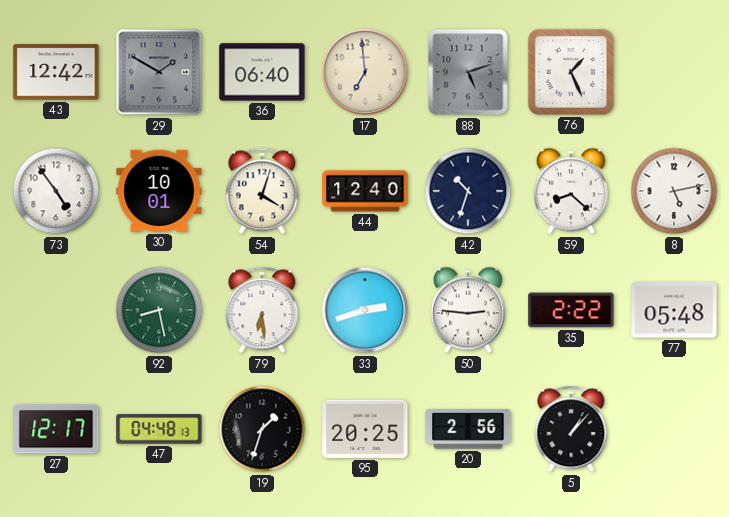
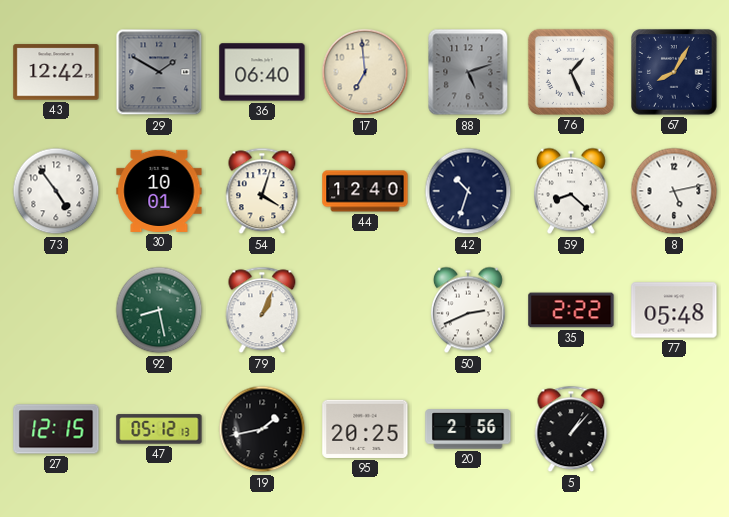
67: none -> 8:05
79: 6:29 -> 1:04
33: 2:42 -> none
50: 2:46 -> 2:41
27: 12:17 -> 12:15
47: 04:48 -> 05:12
19: 1:33 -> 1:43
